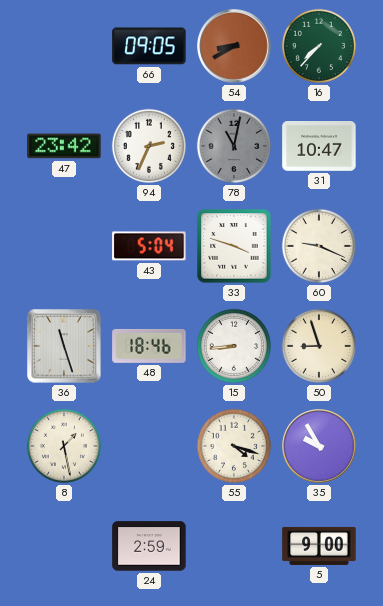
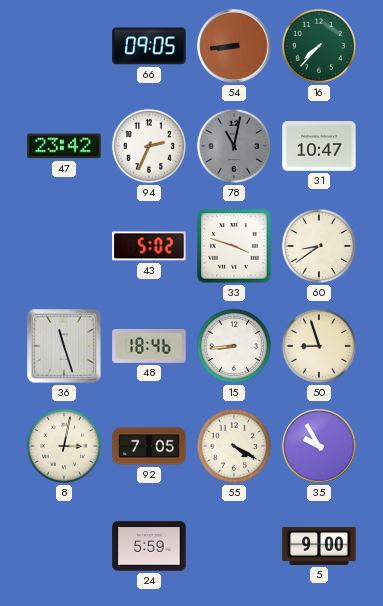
54: 8:40 -> 8:44
43: 5:04 -> 5:02
60: 9:19 -> 8:39
8: 1:28 -> 3:02
92: none -> 7:05
55: 4:18 -> 4:20
24: 2:59 -> 5:59
